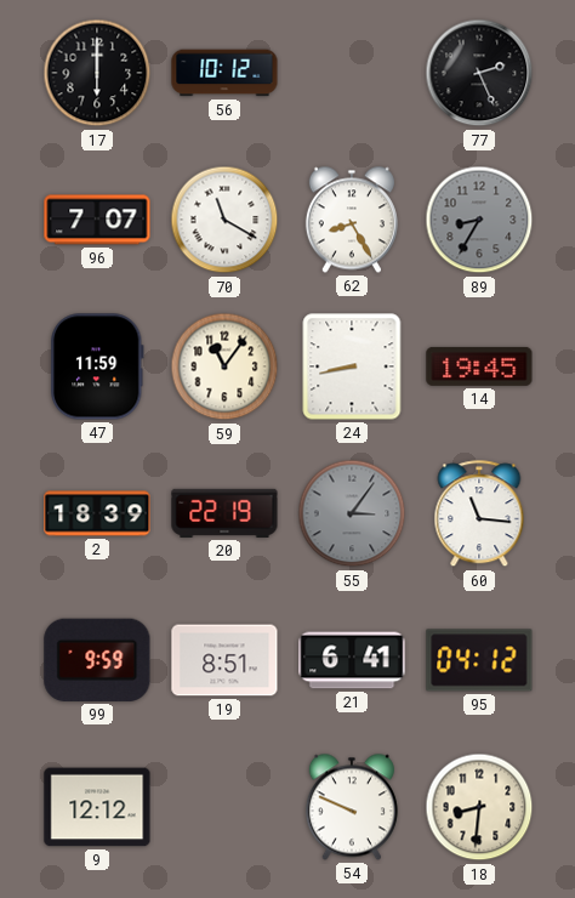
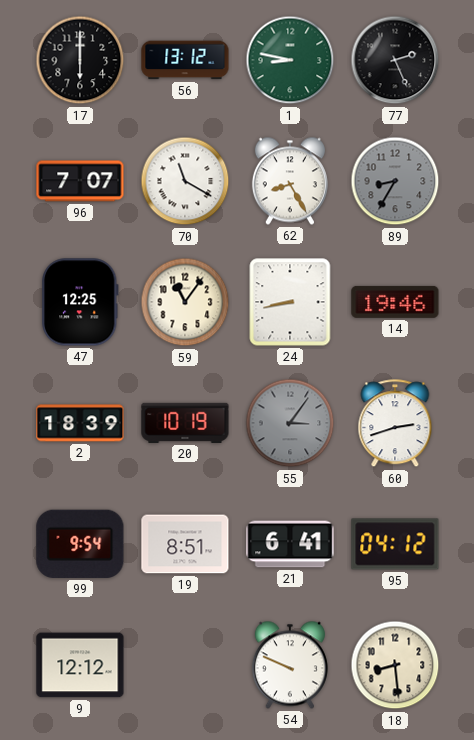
56: 10:12 -> 13:12
1: none -> 8:47
47: 11:59 -> 12:25
14: 19:45 -> 19:46
20: 22:19 -> 10:19
60: 11:16 -> 2:42
99: 9:59 -> 9:54
18: 8:31 -> 8:29
